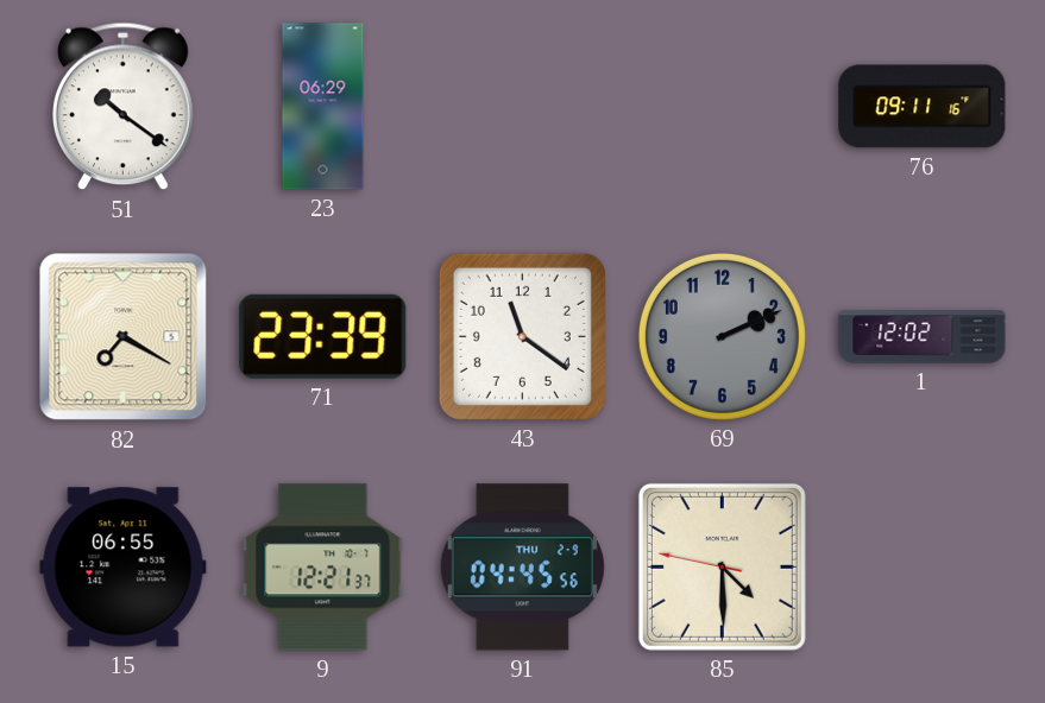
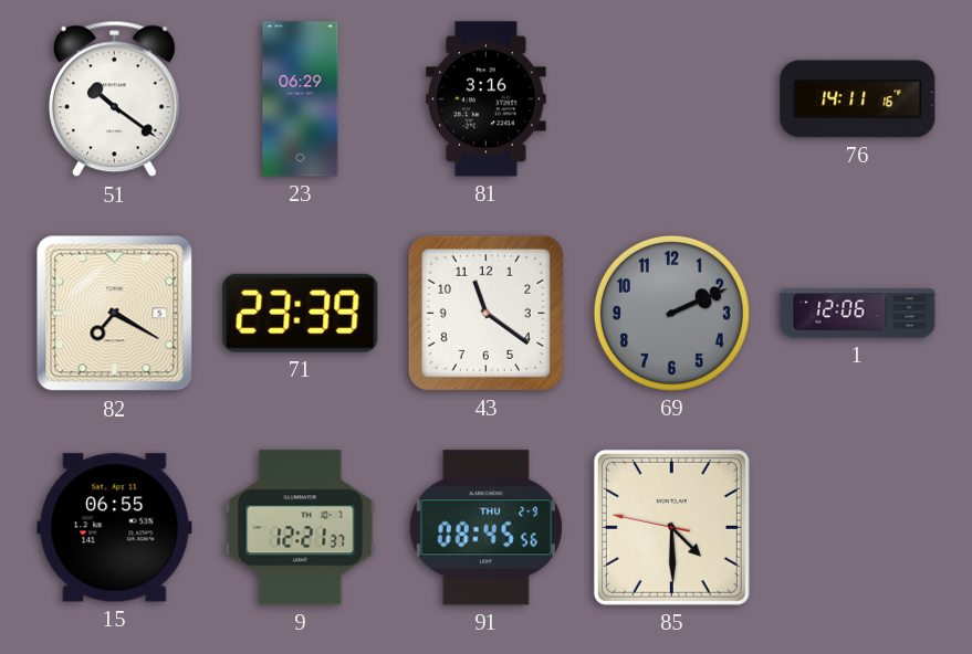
81: none -> 3:16
76: 09:11 -> 14:11
1: 12:02 -> 12:06
91: 04:45 -> 08:45
